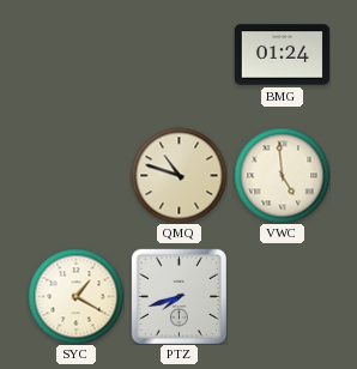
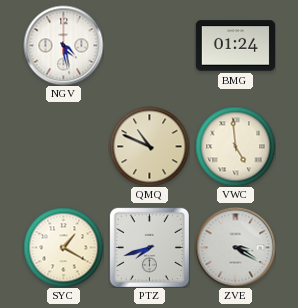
NGV: none -> 4:28
QMQ: 10:48 -> 10:49
ZVE: none -> 3:20
